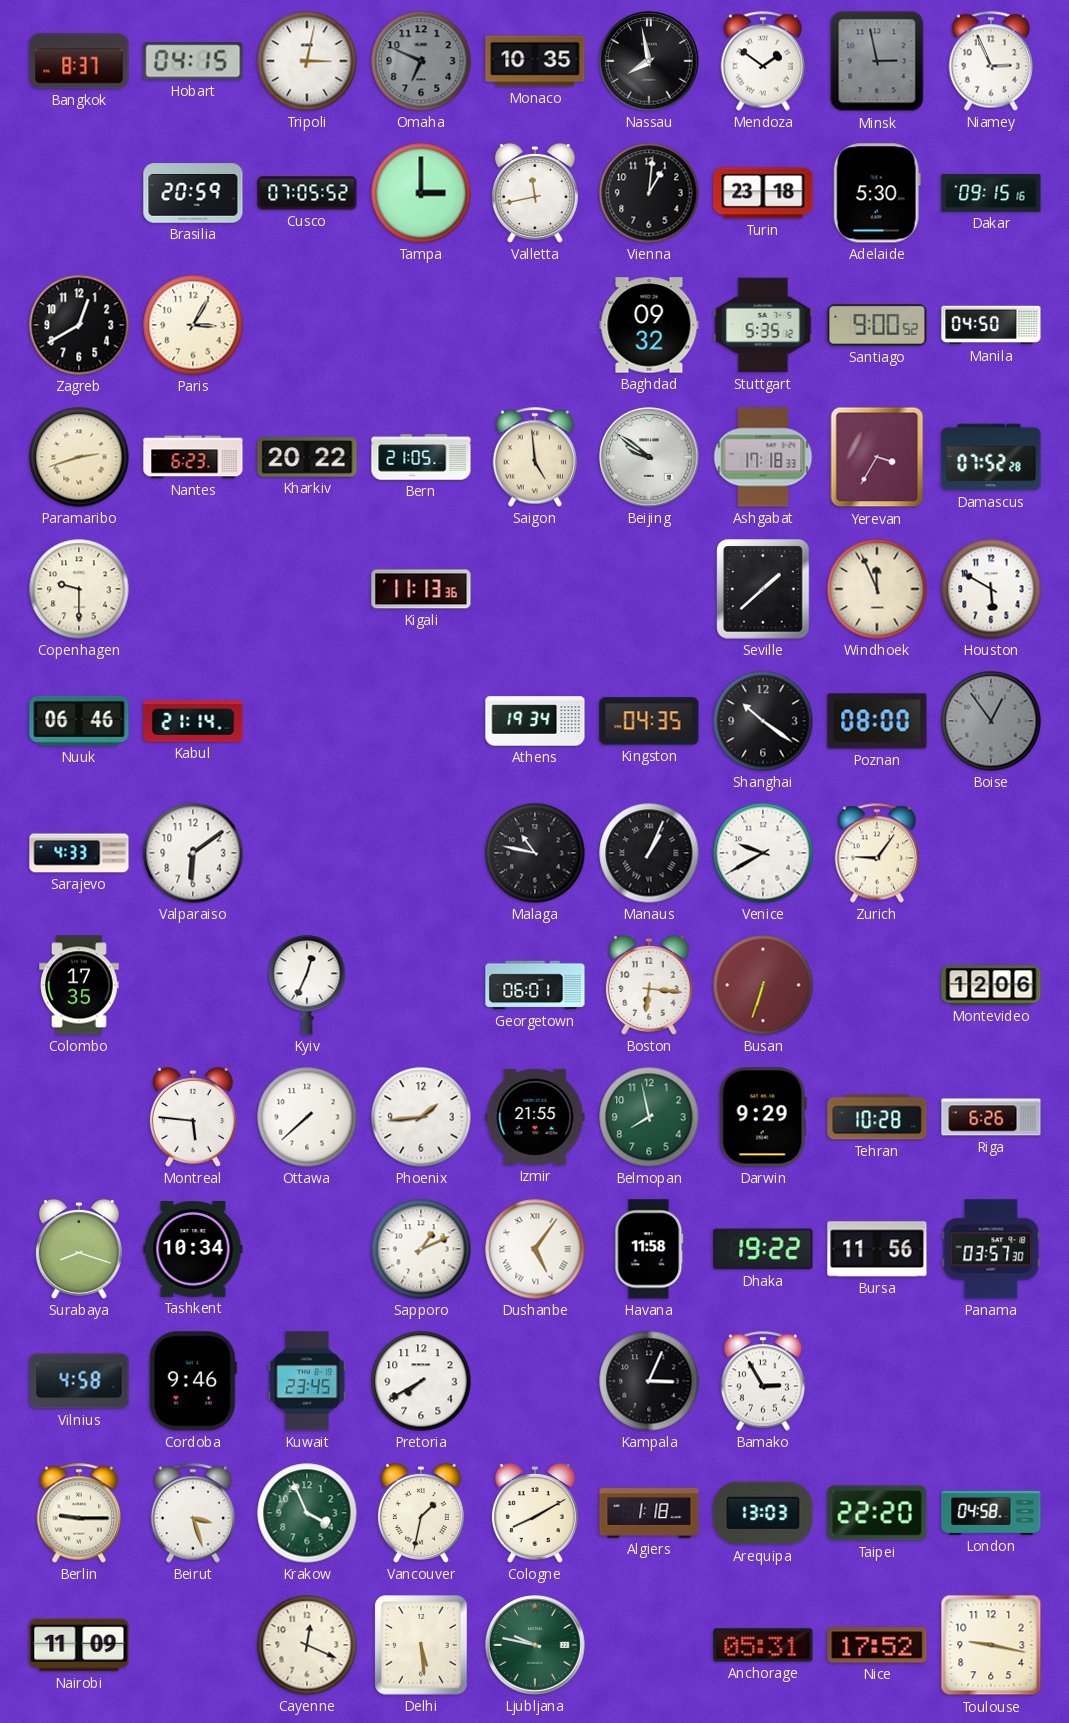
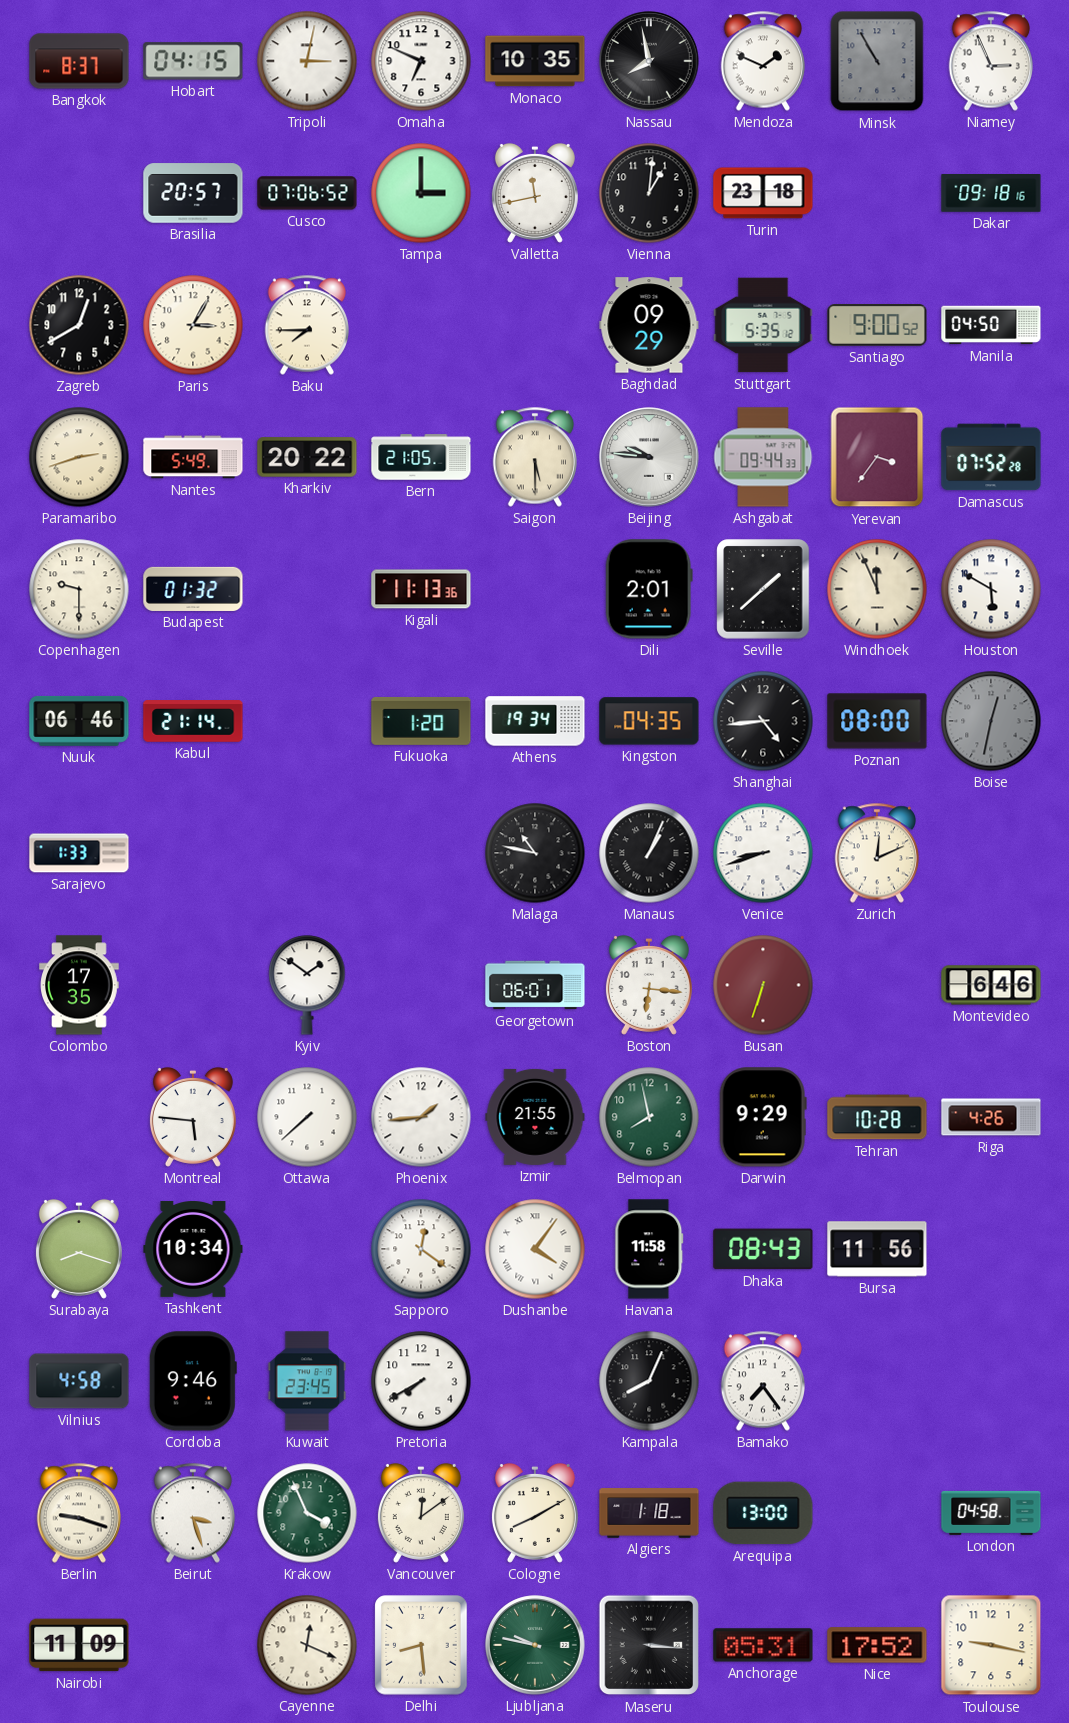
Omaha dial: grey -> white
Mendoza: 1:51 -> 1:49
Minsk: 2:58 -> 10:55
Brasilia: 20:59 -> 20:57
Cusco: 07:05 -> 07:06
Adelaide: 5:30 -> none
Dakar: 09:15 -> 09:18
Baku: none -> 7:45
Baghdad: 09:32 -> 09:29
Nantes: 6:23 -> 5:49
Saigon: 4:59 -> 5:30
Beijing: 9:51 -> 9:46
Ashgabat: 17:18 -> 09:44
Yerevan: 3:35 -> 3:36
Budapest: none -> 01:32
Dili: none -> 2:01
Fukuoka: none -> 1:20
Shanghai: 10:21 -> 4:44
Boise: 12:54 -> 12:32
Sarajevo: 4:33 -> 1:33
Valparaiso: 6:09 -> none
Venice: 9:40 -> 8:42
Zurich: 9:06 -> 12:11
Kyiv: 12:34 -> 1:51
Montevideo: 12:06 -> 6:46
Riga: 6:26 -> 4:26
Sapporo: 1:11 -> 12:21
Dushanbe: 5:06 -> 4:06
Dhaka: 19:22 -> 08:43
Panama: 03:57 -> none
Kampala: 3:04 -> 8:04
Bamako: 2:55 -> 7:24
Berlin: 9:15 -> 9:18
Vancouver: 1:32 -> 12:09
Arequipa: 13:03 -> 13:00
Taipei: 22:20 -> none
Delhi: 5:29 -> 8:29
Maseru: none -> 3:16
